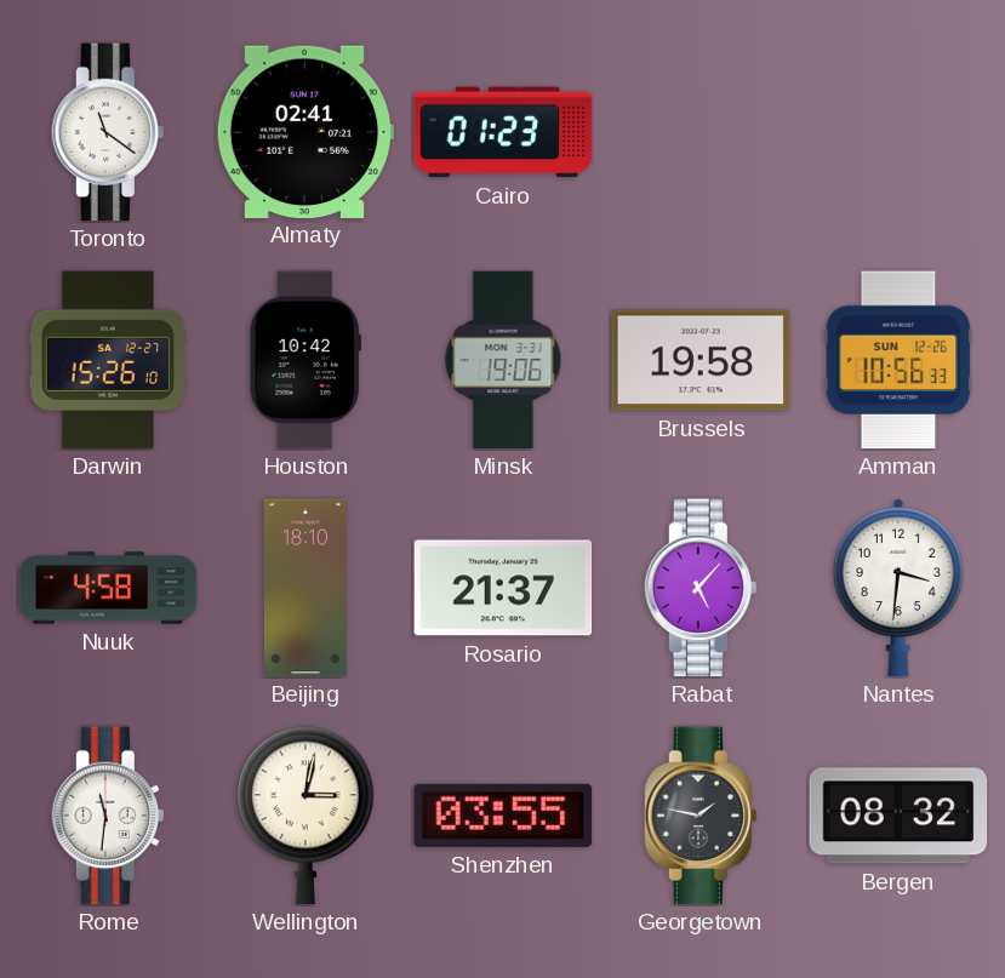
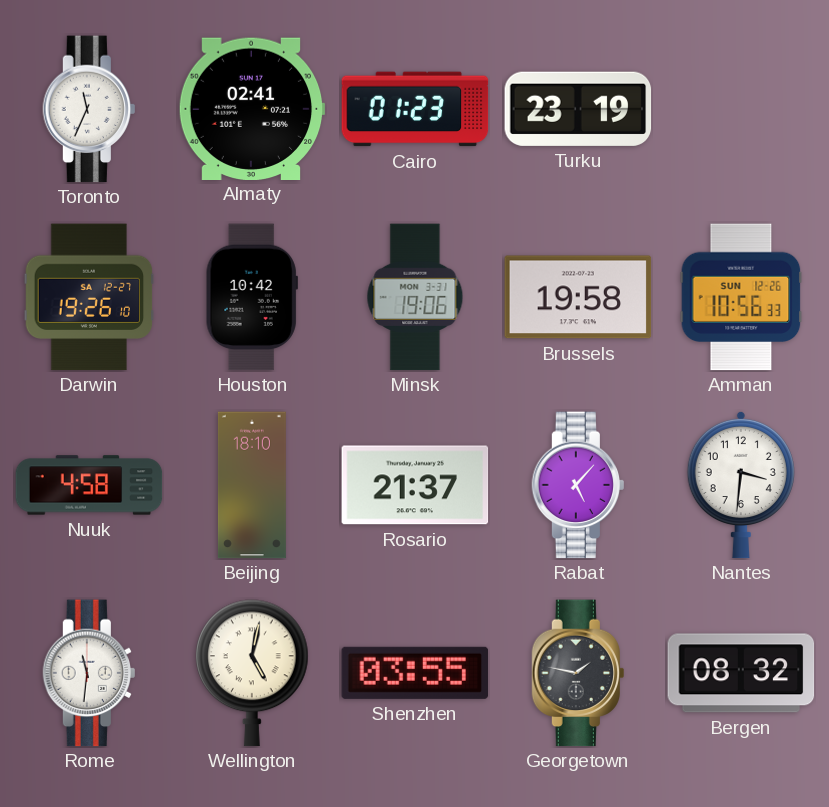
Toronto: 11:21 -> 11:34
Turku: none -> 23:19
Darwin: 15:26 -> 19:26
Wellington: 3:02 -> 5:02
